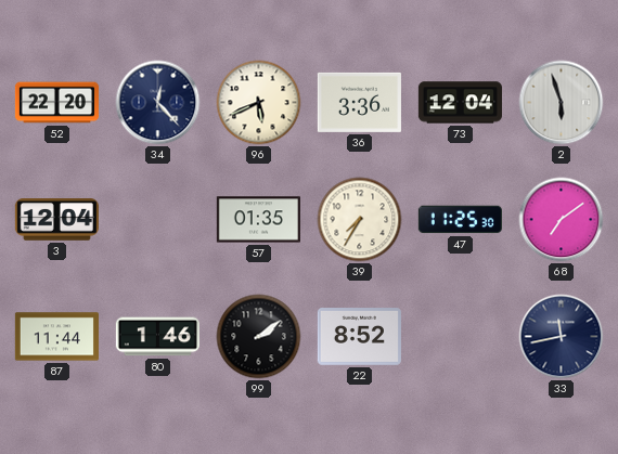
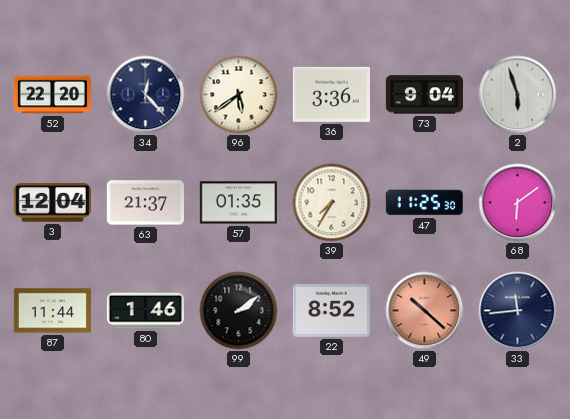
96: 5:41 -> 5:39
73: 12:04 -> 9:04
63: none -> 21:37
68: 7:09 -> 6:09
49: none -> 10:22
33: 11:43 -> 11:44
